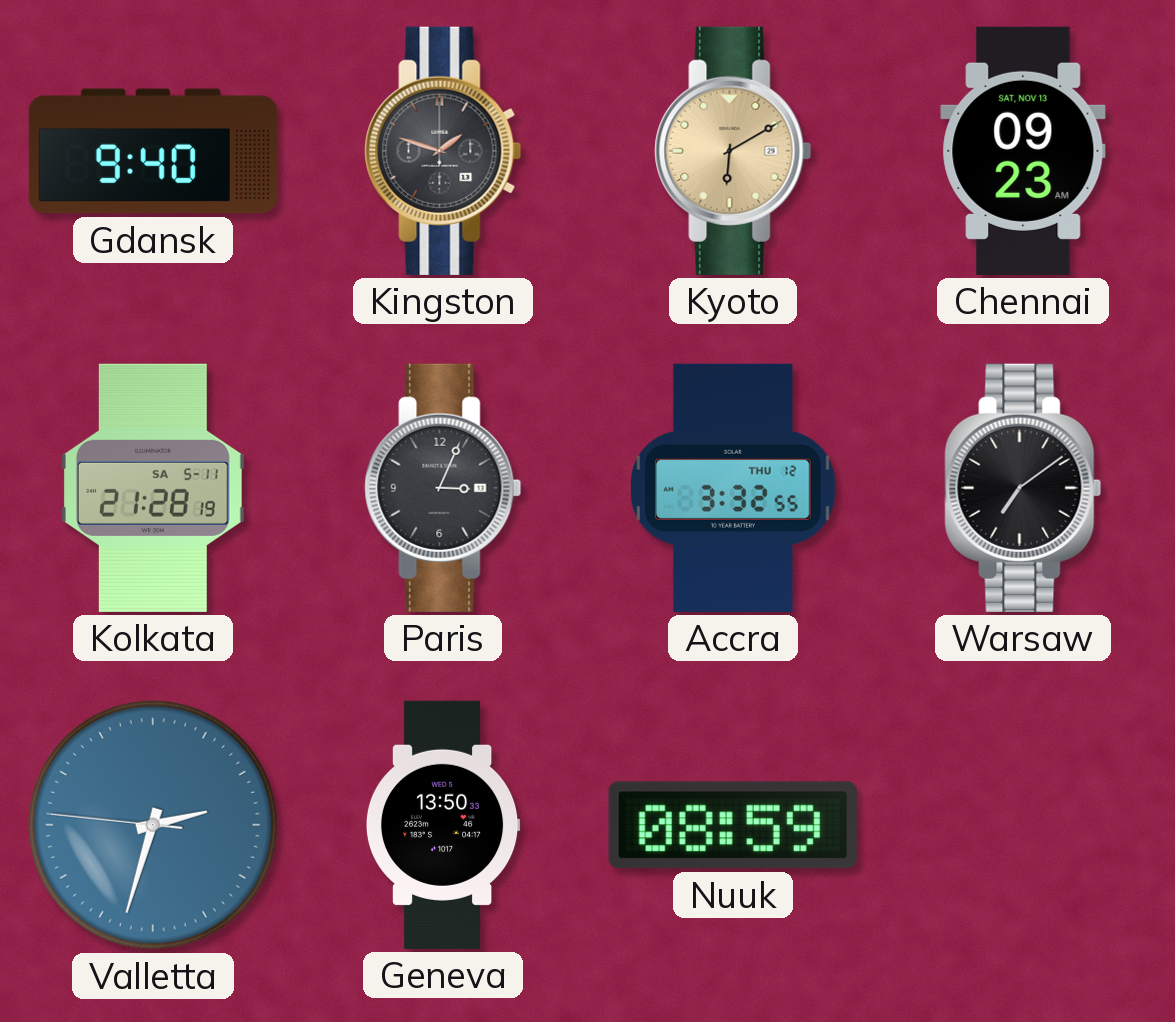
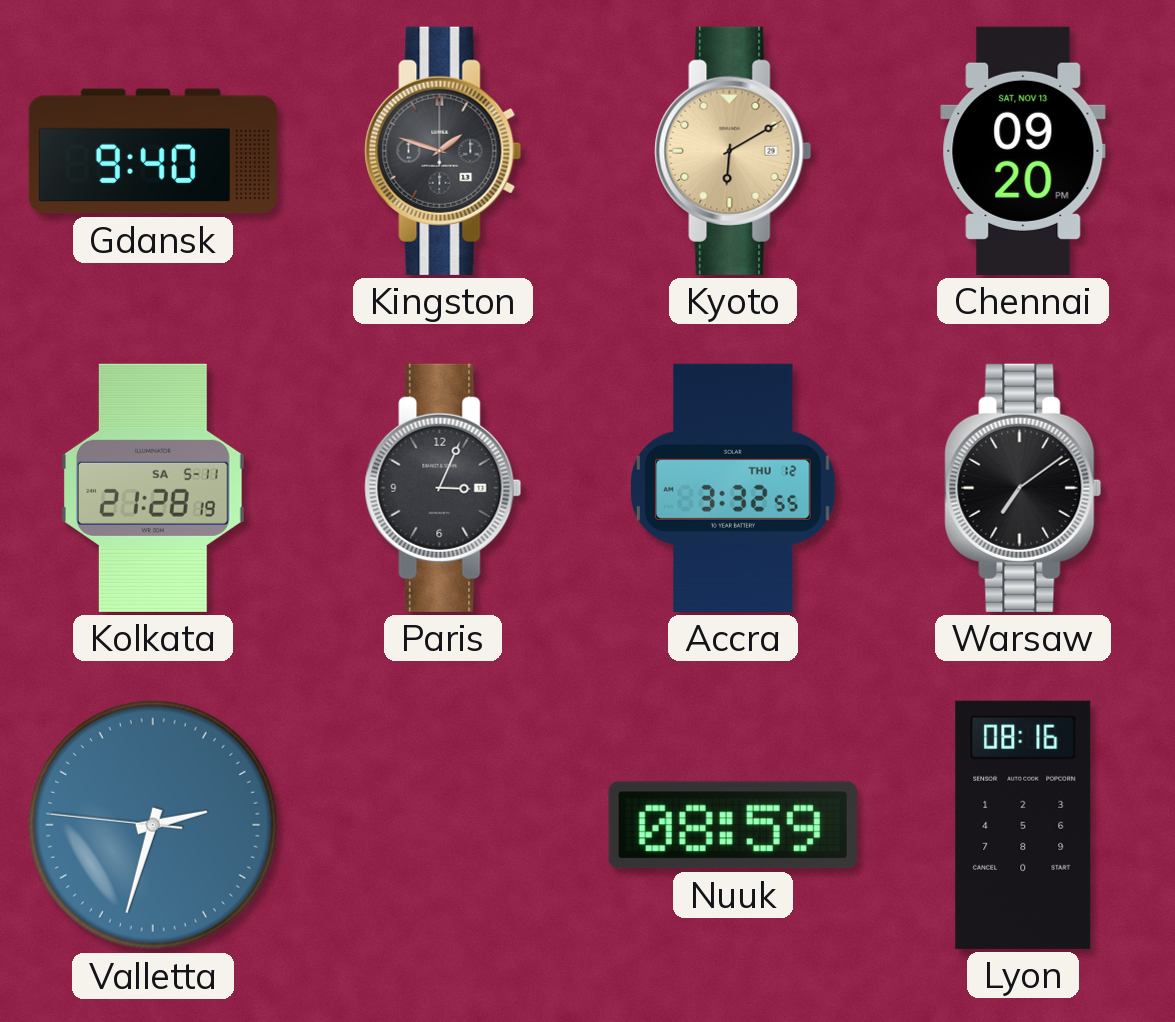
Chennai: 09:23 -> 09:20
Geneva: 13:50 -> none
Lyon: none -> 08:16
